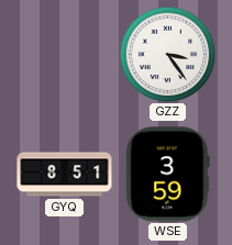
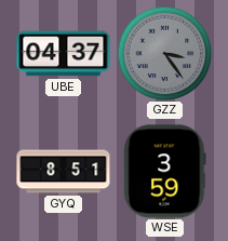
UBE: none -> 04:37
GZZ dial: white -> grey
